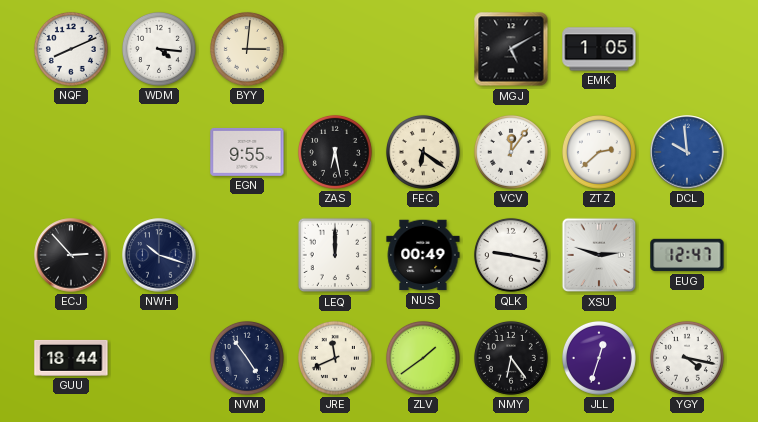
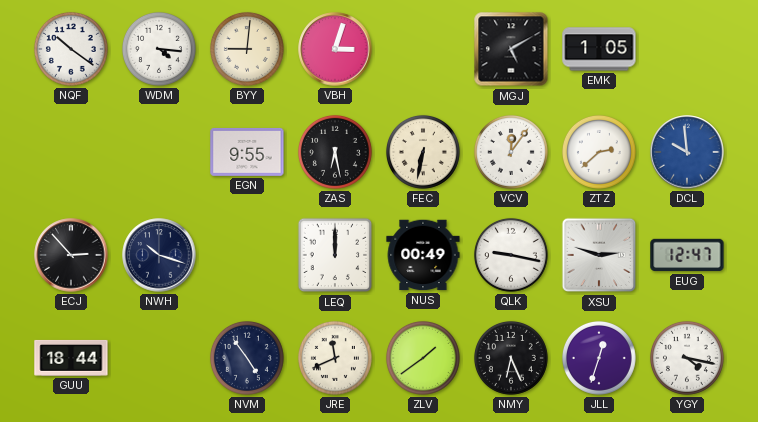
NQF: 8:11 -> 10:21
BYY: 3:01 -> 9:01
VBH: none -> 3:03
FEC: 6:21 -> 6:32
NMY: 6:24 -> 6:26
